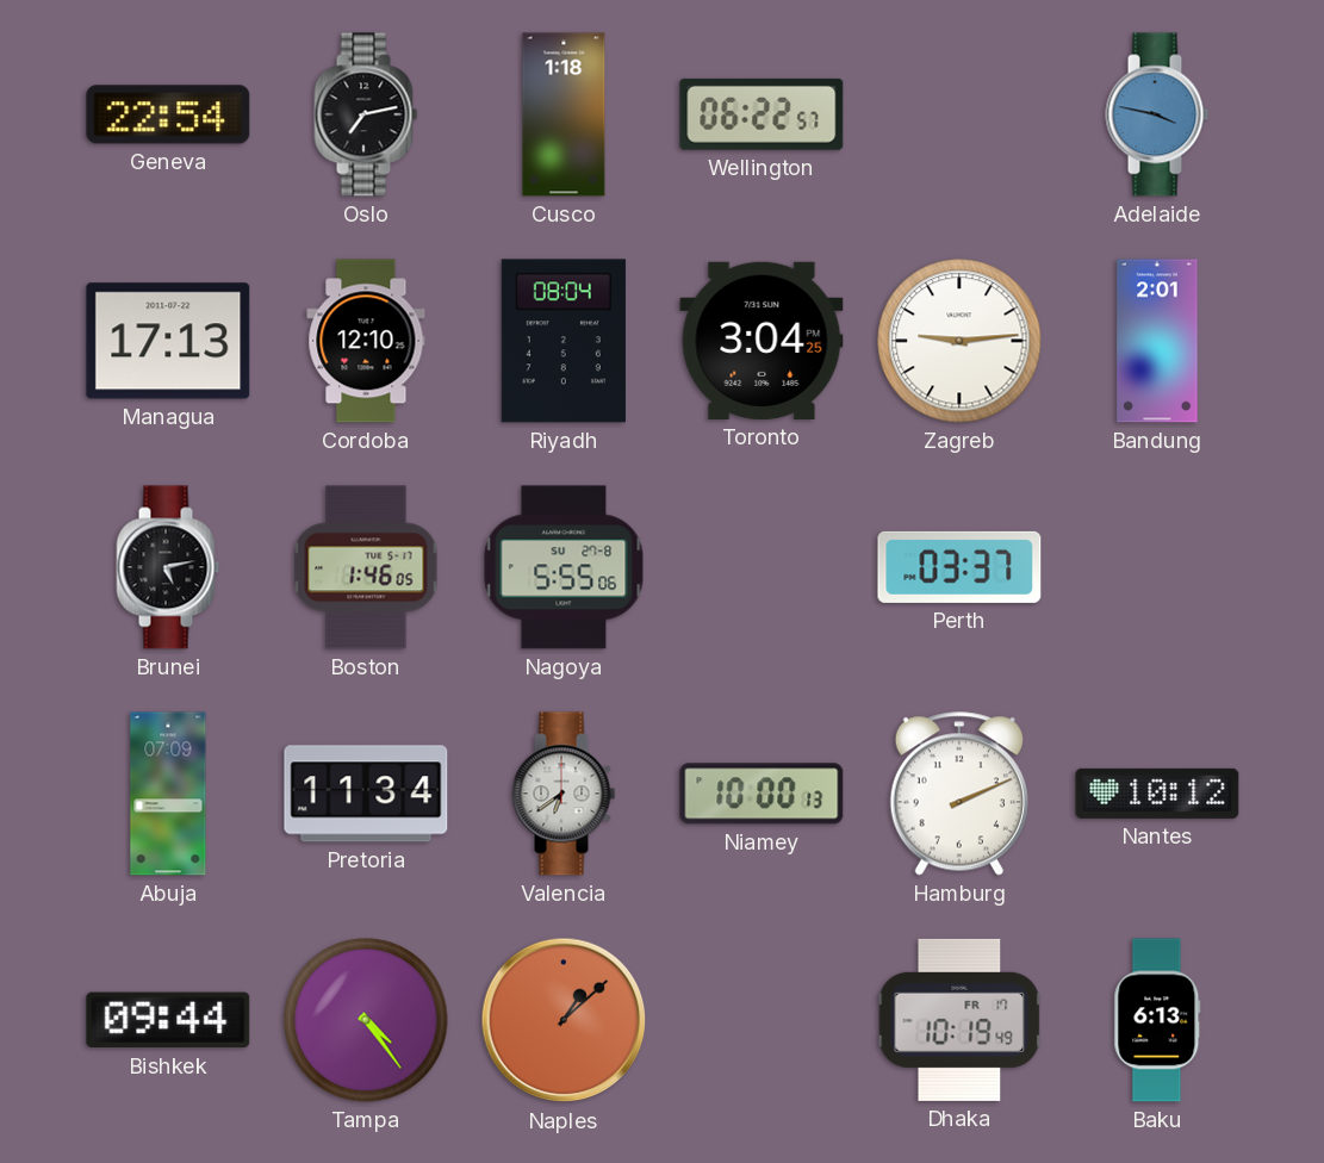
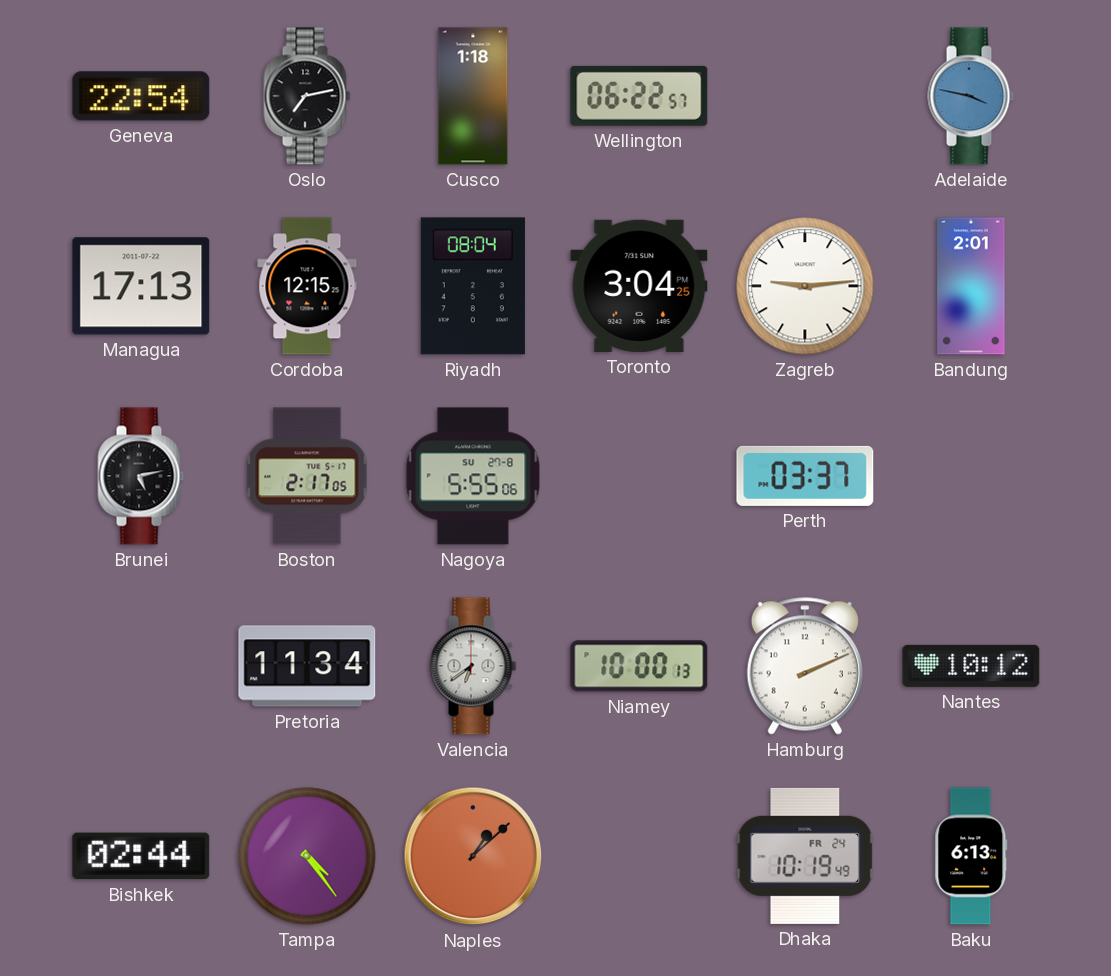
Cordoba: 12:10 -> 12:15
Boston: 1:46 -> 2:17
Abuja: 07:09 -> none
Bishkek: 09:44 -> 02:44
Dhaka date: FR 17 -> FR 24
